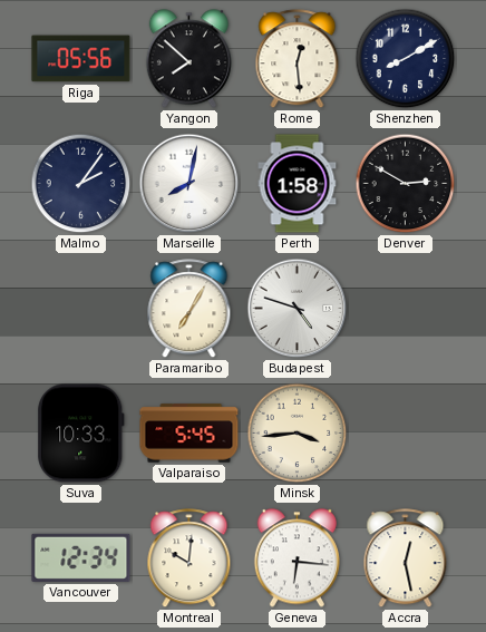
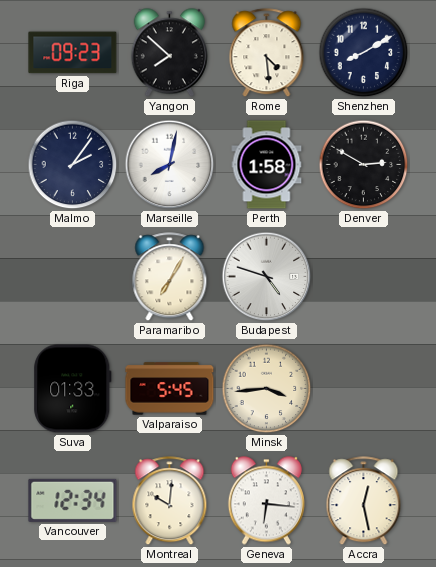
Riga: 05:56 -> 09:23
Rome: 12:29 -> 4:29
Suva: 10:33 -> 01:33
